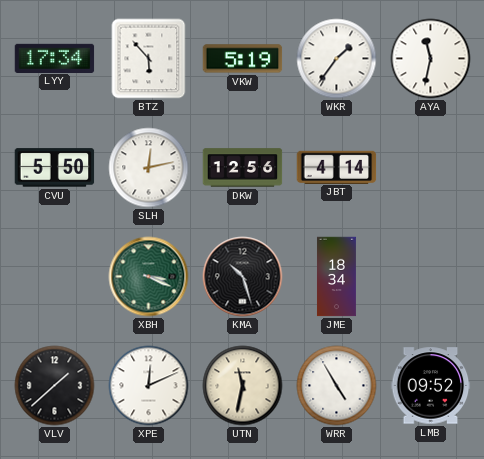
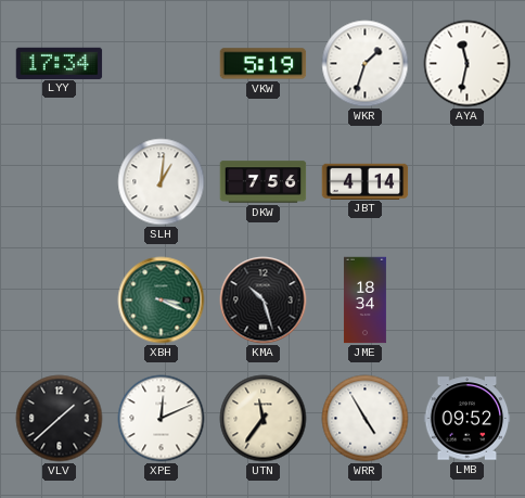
BTZ: 5:53 -> none
WKR: 1:36 -> 1:33
CVU: 5:50 -> none
SLH: 12:13 -> 1:01
DKW: 12:56 -> 7:56
UTN: 11:32 -> 11:36
